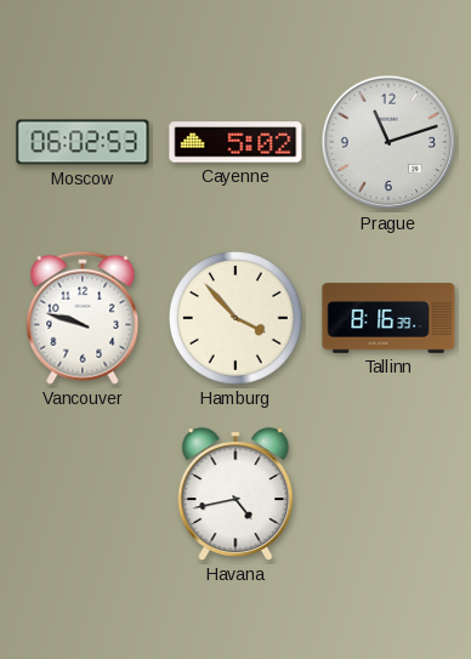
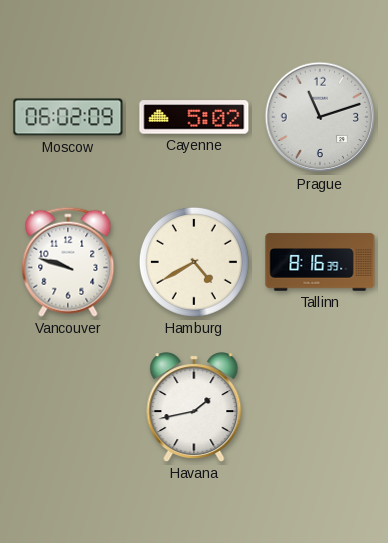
Moscow: 06:02:53 -> 06:02:09
Hamburg: 3:53 -> 4:40
Havana: 4:43 -> 1:43
